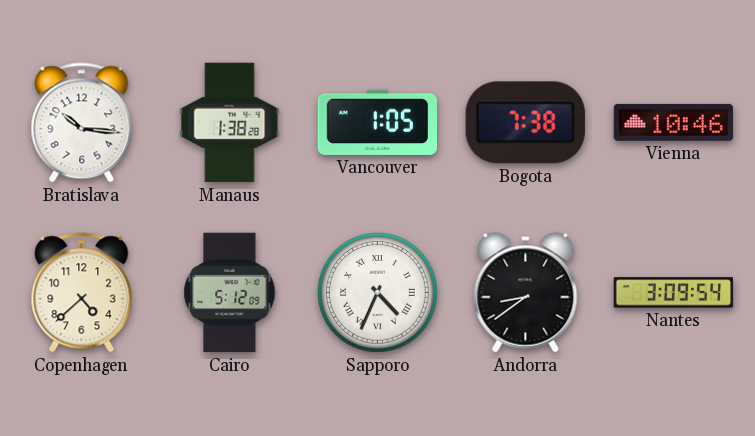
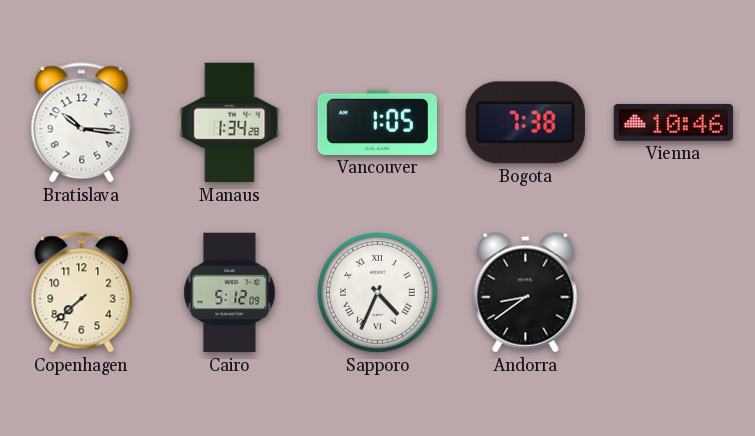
Manaus: 1:38 -> 1:34
Copenhagen: 4:38 -> 7:38
Nantes: 3:09 -> none
